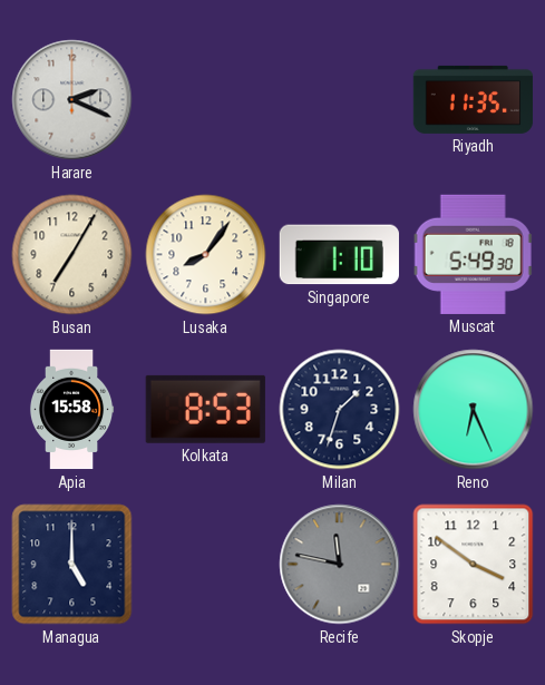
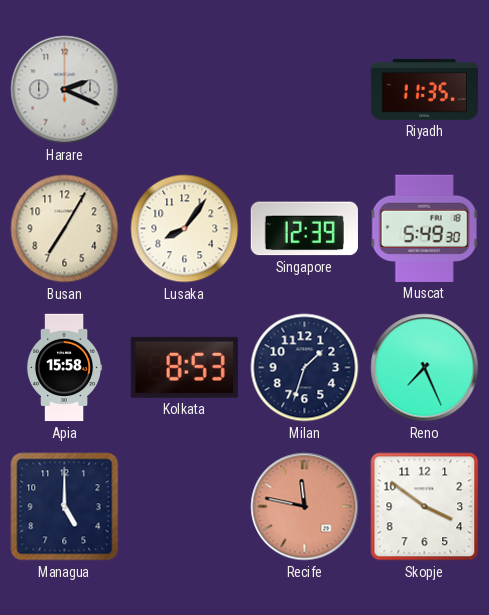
Singapore: 1:10 -> 12:39
Reno: 6:26 -> 7:26
Recife dial: grey -> salmon
